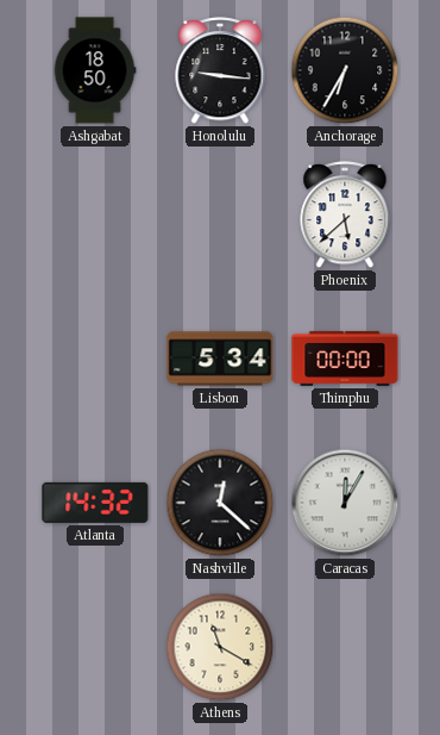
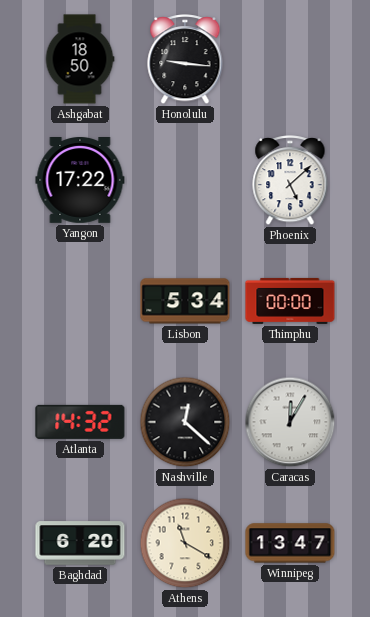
Anchorage: 6:35 -> none
Yangon: none -> 17:22
Phoenix: 5:38 -> 5:08
Baghdad: none -> 6:20
Winnipeg: none -> 13:47
